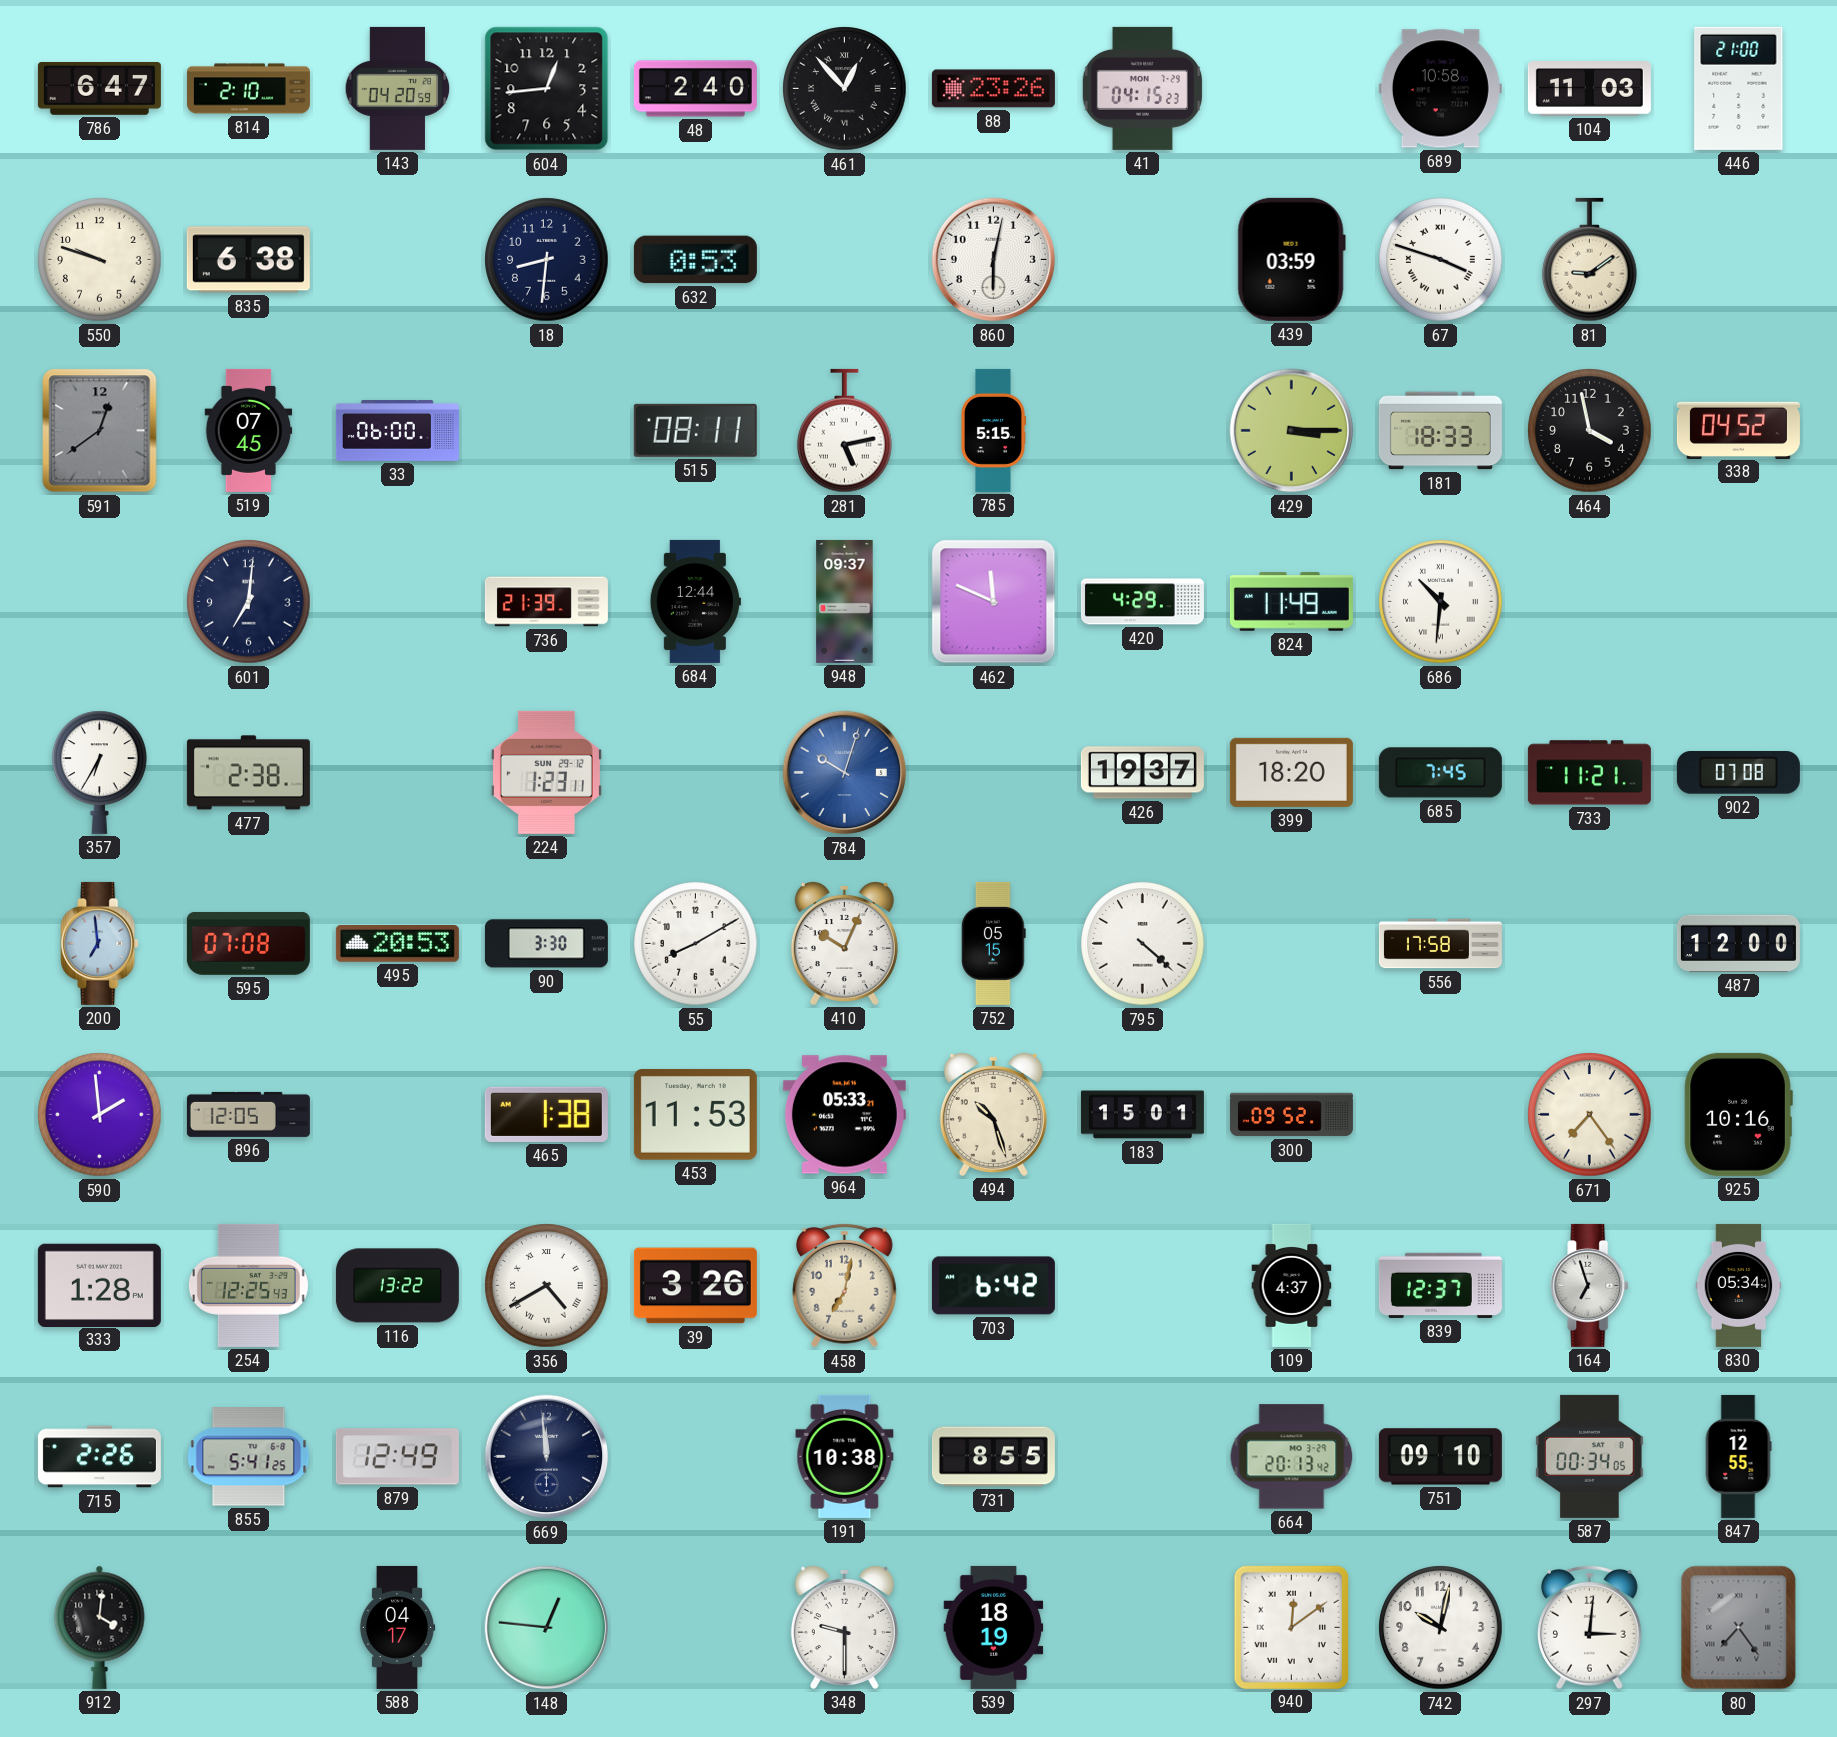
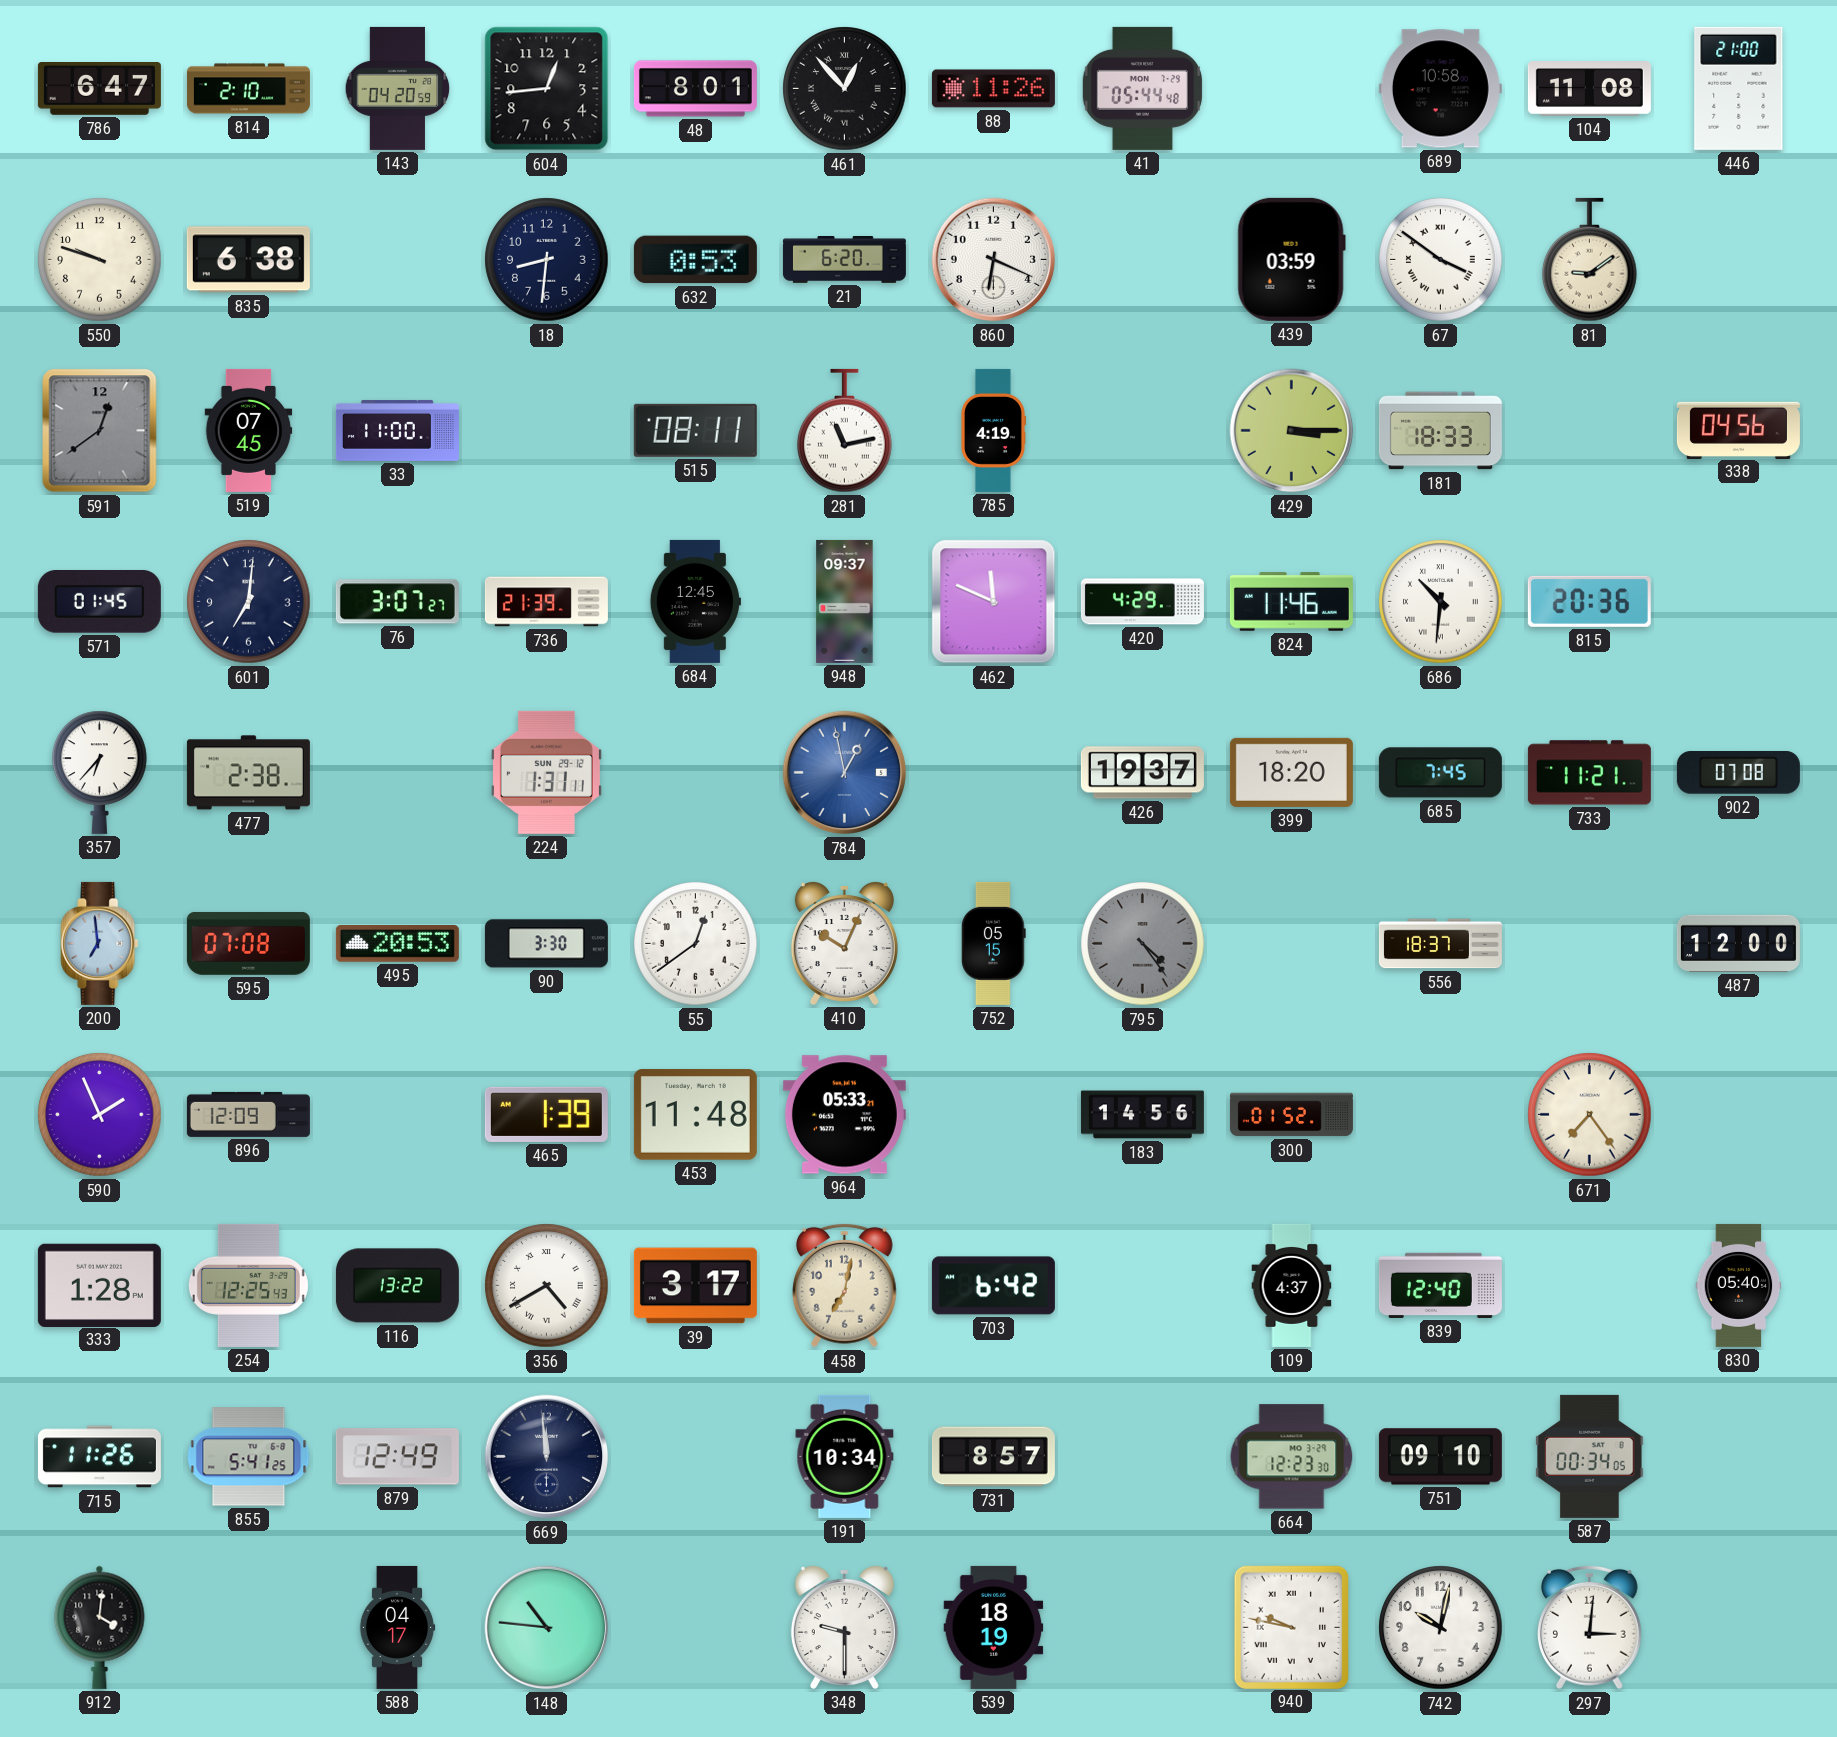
48: 2:40 -> 8:01
88: 23:26 -> 11:26
41: 04:15 -> 05:44
104: 11:03 -> 11:08
21: none -> 6:20
860: 6:02 -> 6:19
67: 3:48 -> 3:51
33: 06:00 -> 11:00
281: 5:13 -> 11:13
785: 5:15 -> 4:19
464: 3:58 -> none
338: 04:52 -> 04:56
571: none -> 01:45
76: none -> 3:07
684: 12:44 -> 12:45
824: 11:49 -> 11:46
815: none -> 20:36
357: 6:35 -> 6:37
224: 1:23 -> 1:31
784: 10:03 -> 12:58
55: 8:10 -> 12:39
795: 4:22 -> 4:24
795 dial: white -> grey
556: 17:58 -> 18:37
590: 1:59 -> 1:56
896: 12:05 -> 12:09
465: 1:38 -> 1:39
453: 11:53 -> 11:48
494: 10:27 -> none
183: 15:01 -> 14:56
300: 09:52 -> 01:52
925: 10:16 -> none
39: 3:26 -> 3:17
839: 12:37 -> 12:40
164: 6:57 -> none
830: 05:34 -> 05:40
715: 2:26 -> 11:26
191: 10:38 -> 10:34
731: 8:55 -> 8:57
664: 20:13 -> 12:23
847: 12:55 -> none
148: 12:46 -> 10:46
940: 12:09 -> 9:47
80: 7:24 -> none
